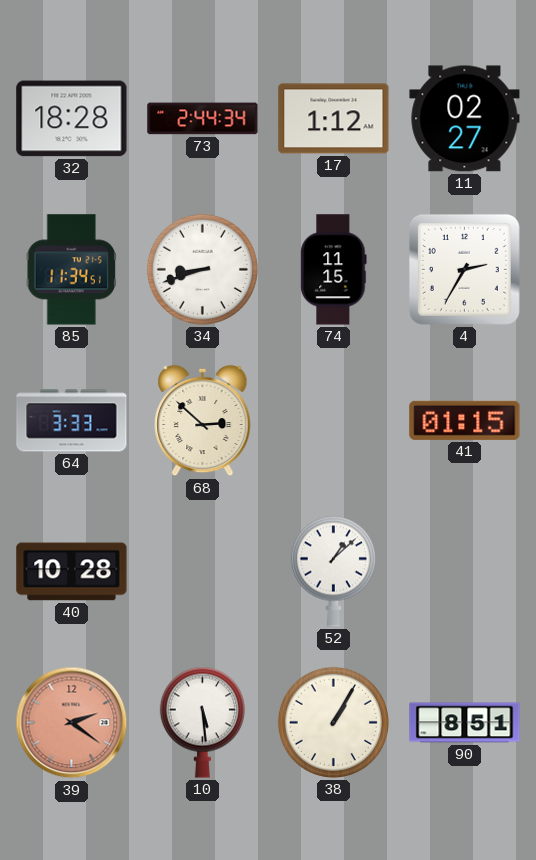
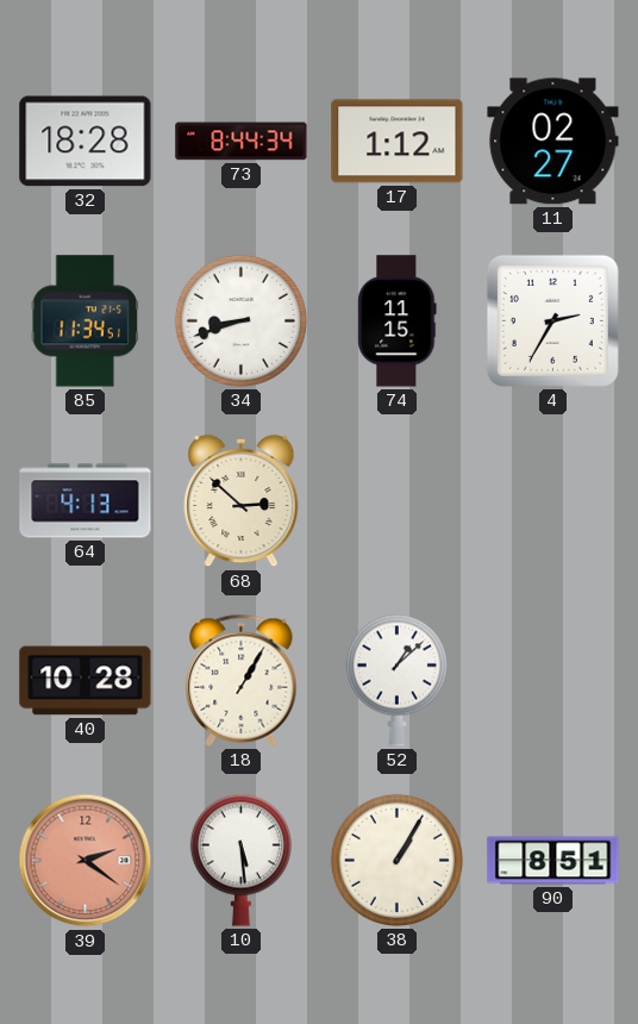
73: 2:44 -> 8:44
64: 3:33 -> 4:13
41: 01:15 -> none
18: none -> 1:05
